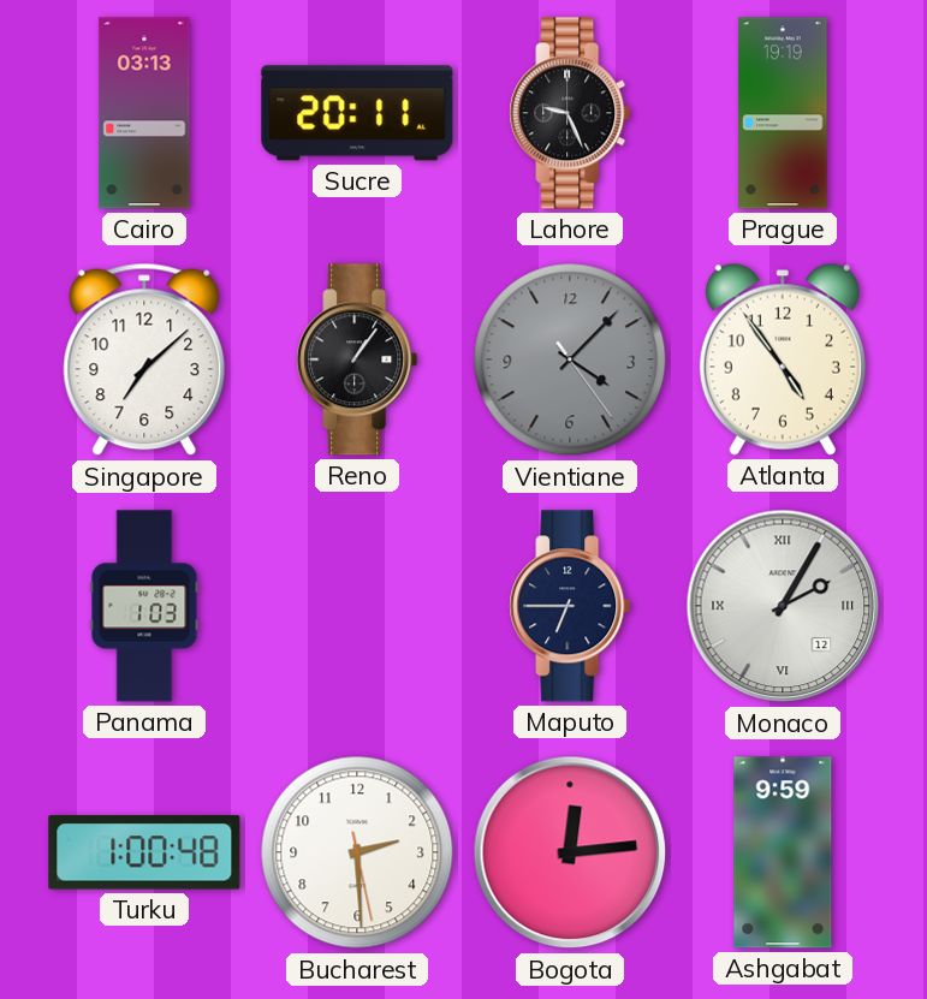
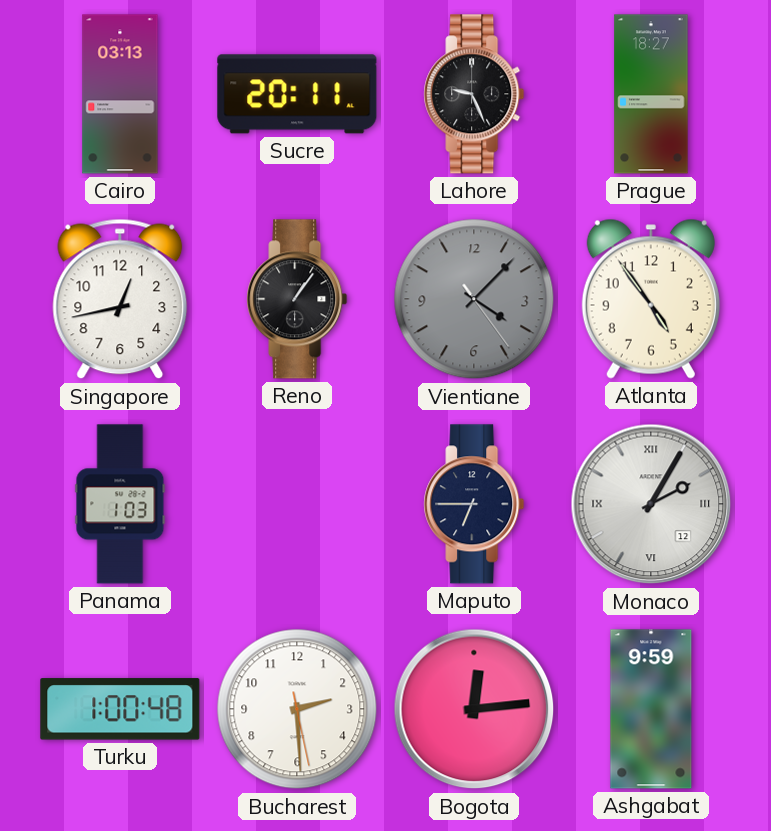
Prague: 19:19 -> 18:27
Singapore: 7:08 -> 12:43
